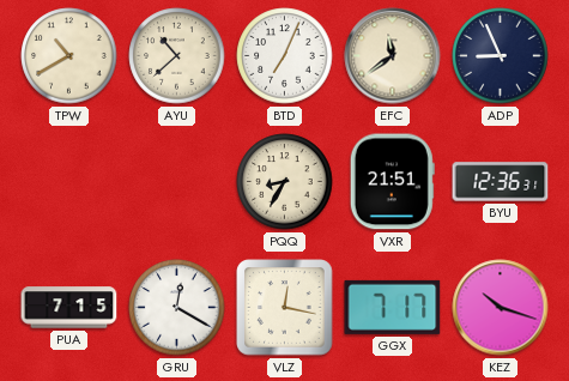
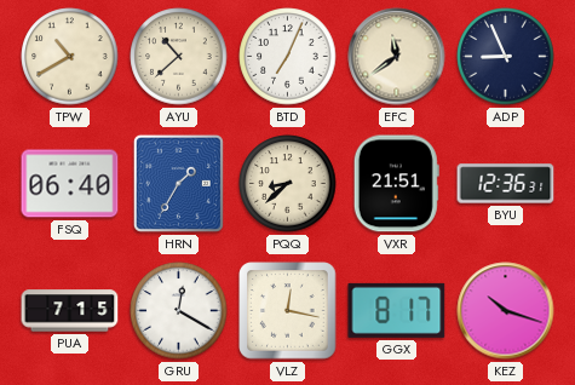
FSQ: none -> 06:40
HRN: none -> 1:35
PQQ: 8:35 -> 8:38
GGX: 7:17 -> 8:17
